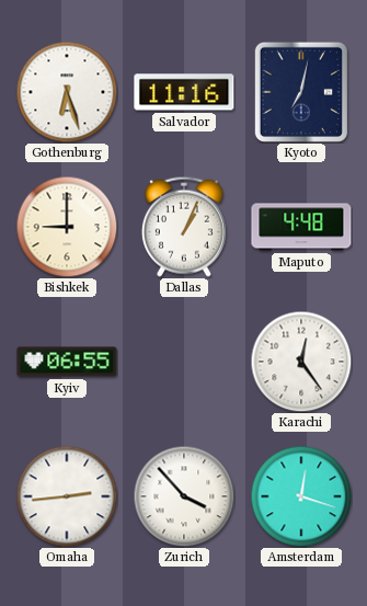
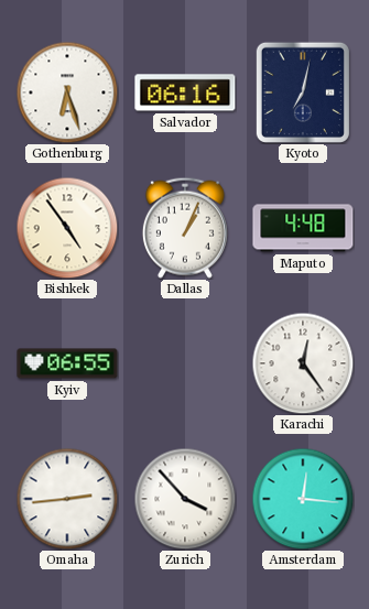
Salvador: 11:16 -> 06:16
Bishkek: 9:00 -> 4:54
Amsterdam: 12:18 -> 12:16
